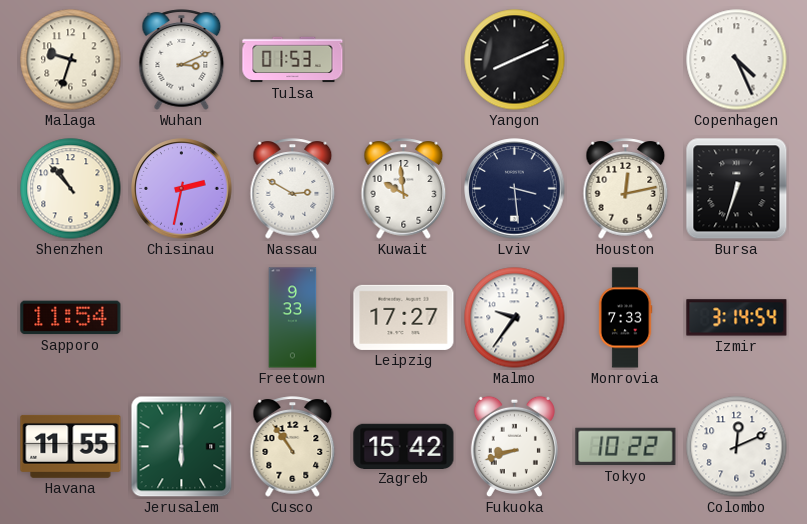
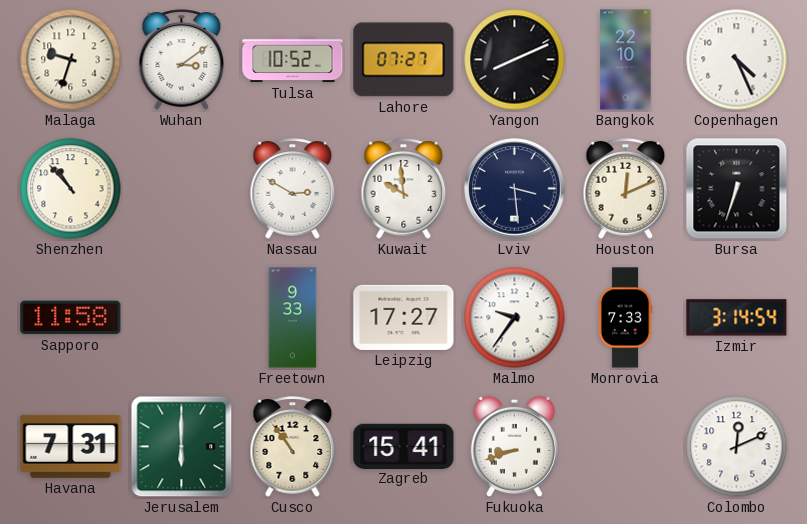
Wuhan: 3:11 -> 3:09
Tulsa: 01:53 -> 10:52
Lahore: none -> 07:27
Bangkok: none -> 22:10
Chisinau: 2:32 -> none
Houston: 12:13 -> 12:11
Sapporo: 11:54 -> 11:58
Havana: 11:55 -> 7:31
Zagreb: 15:42 -> 15:41
Tokyo: 10:22 -> none
